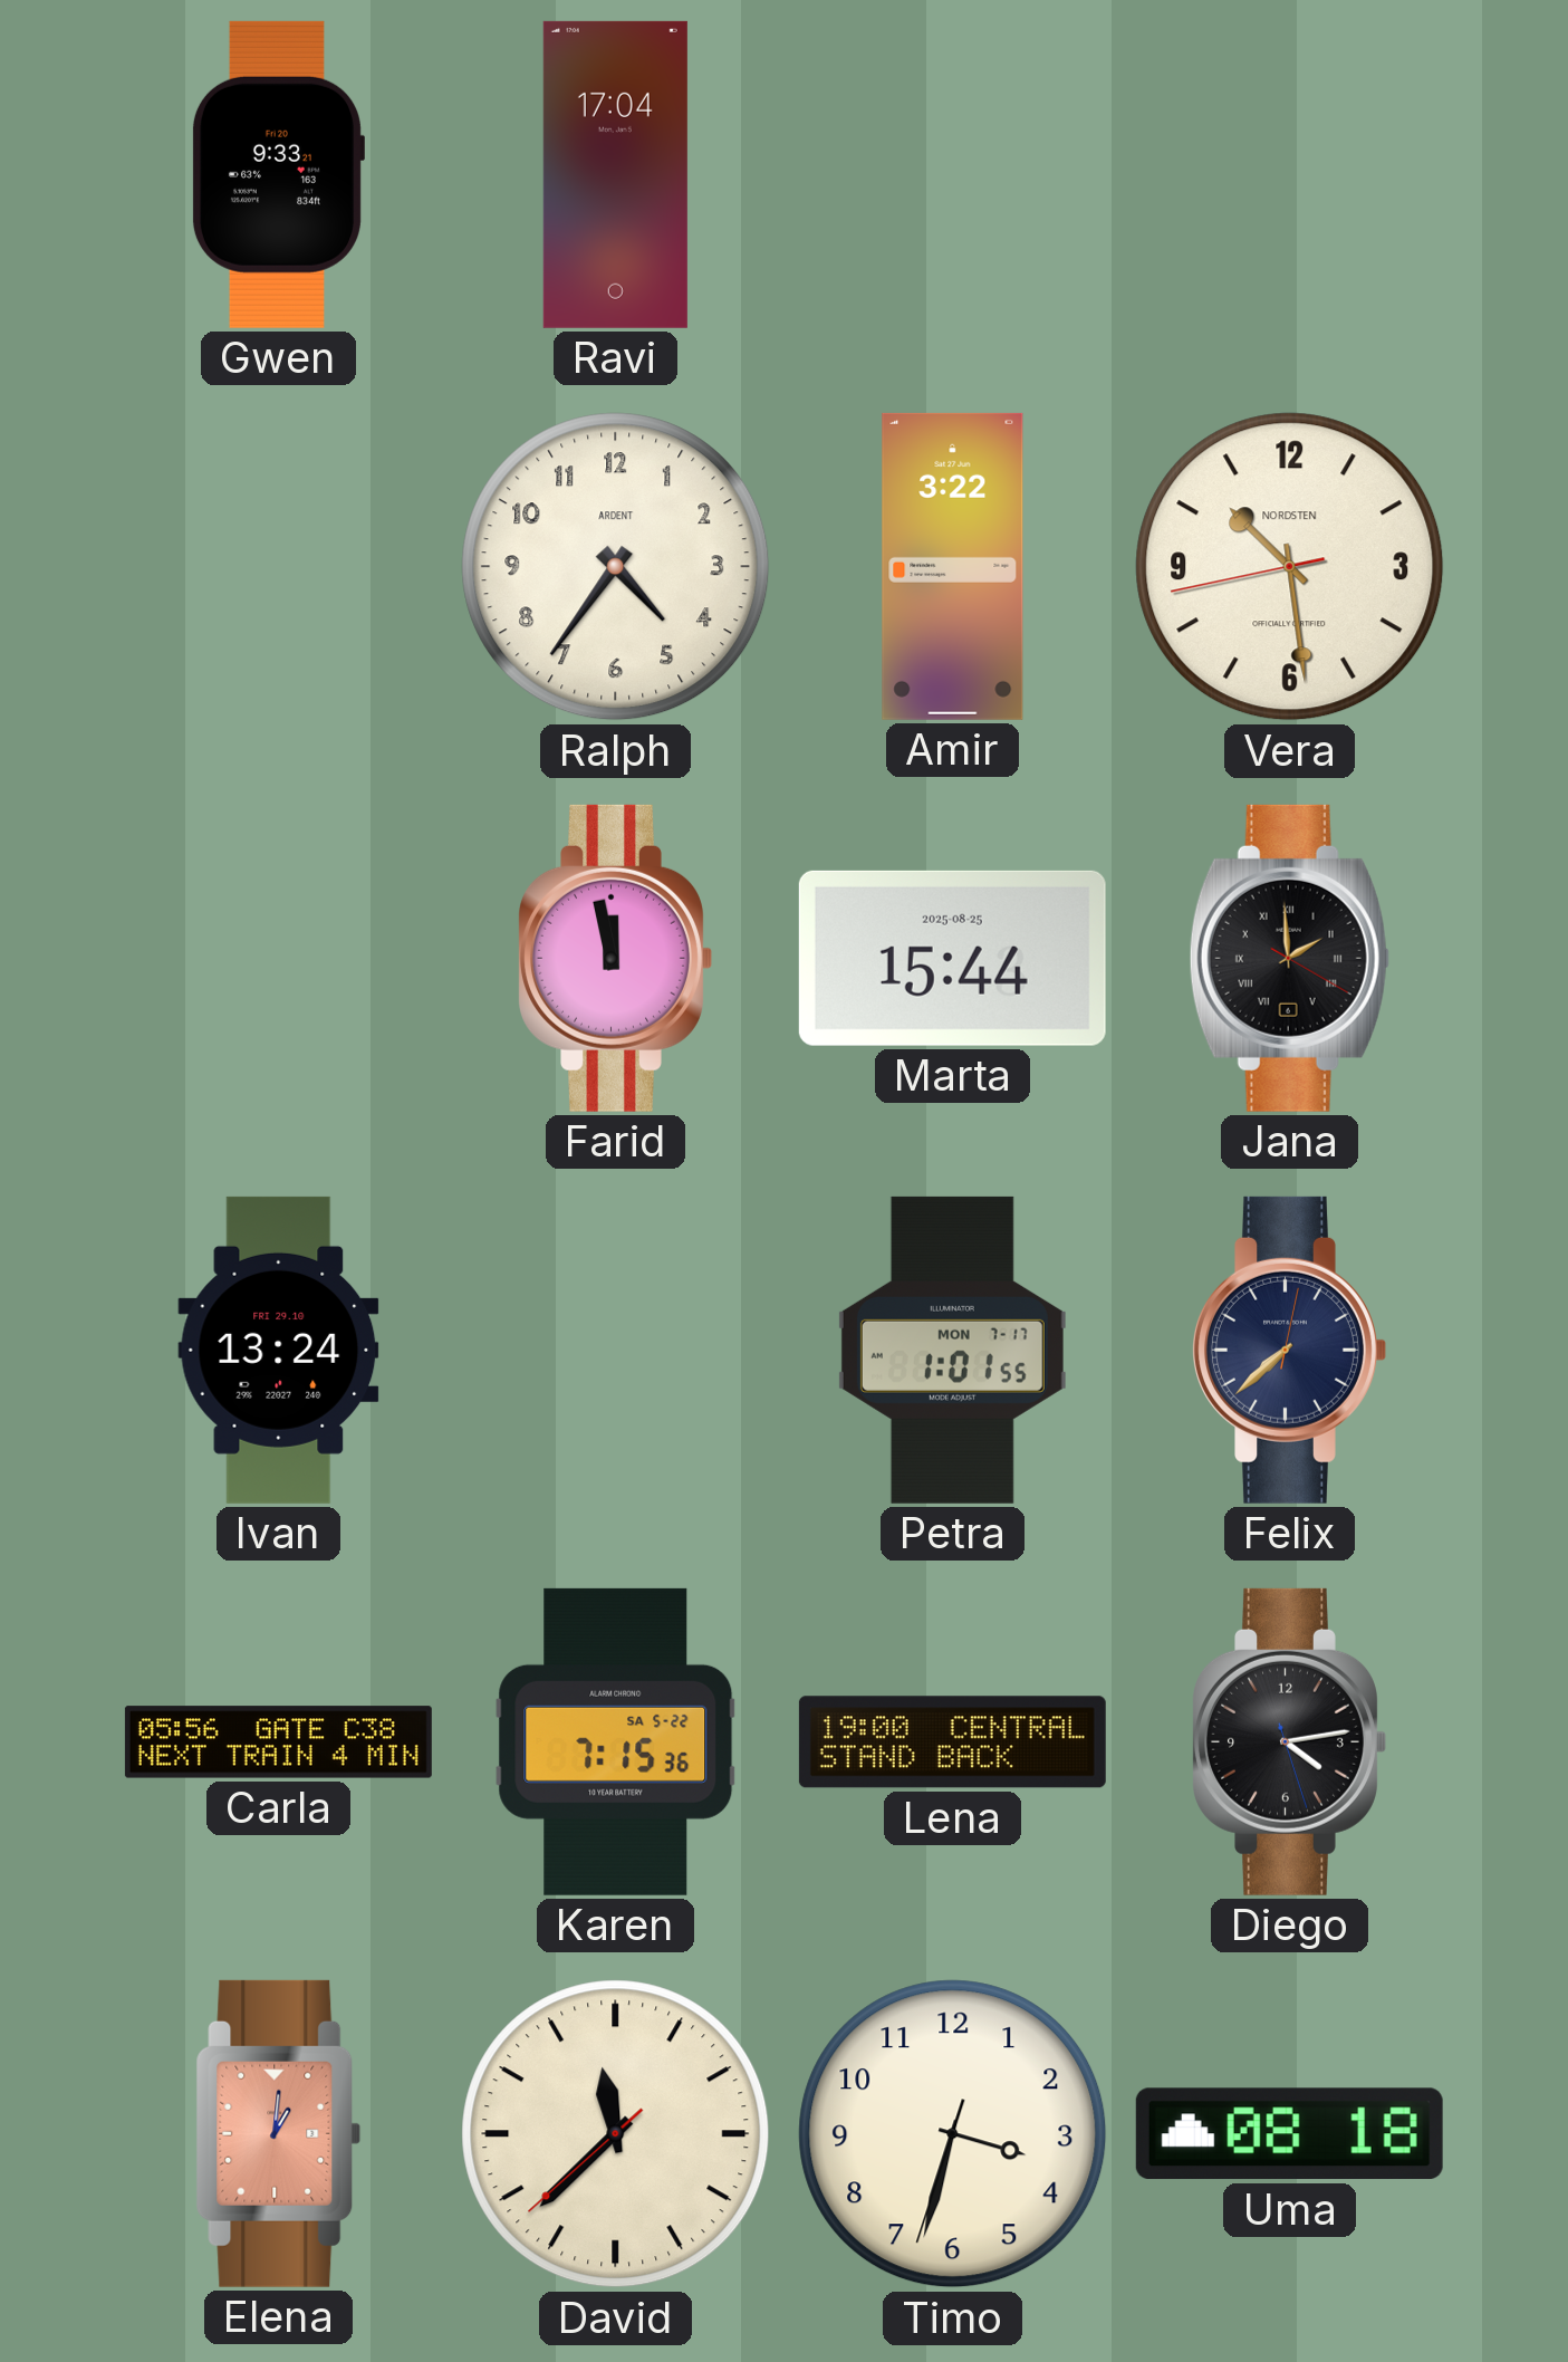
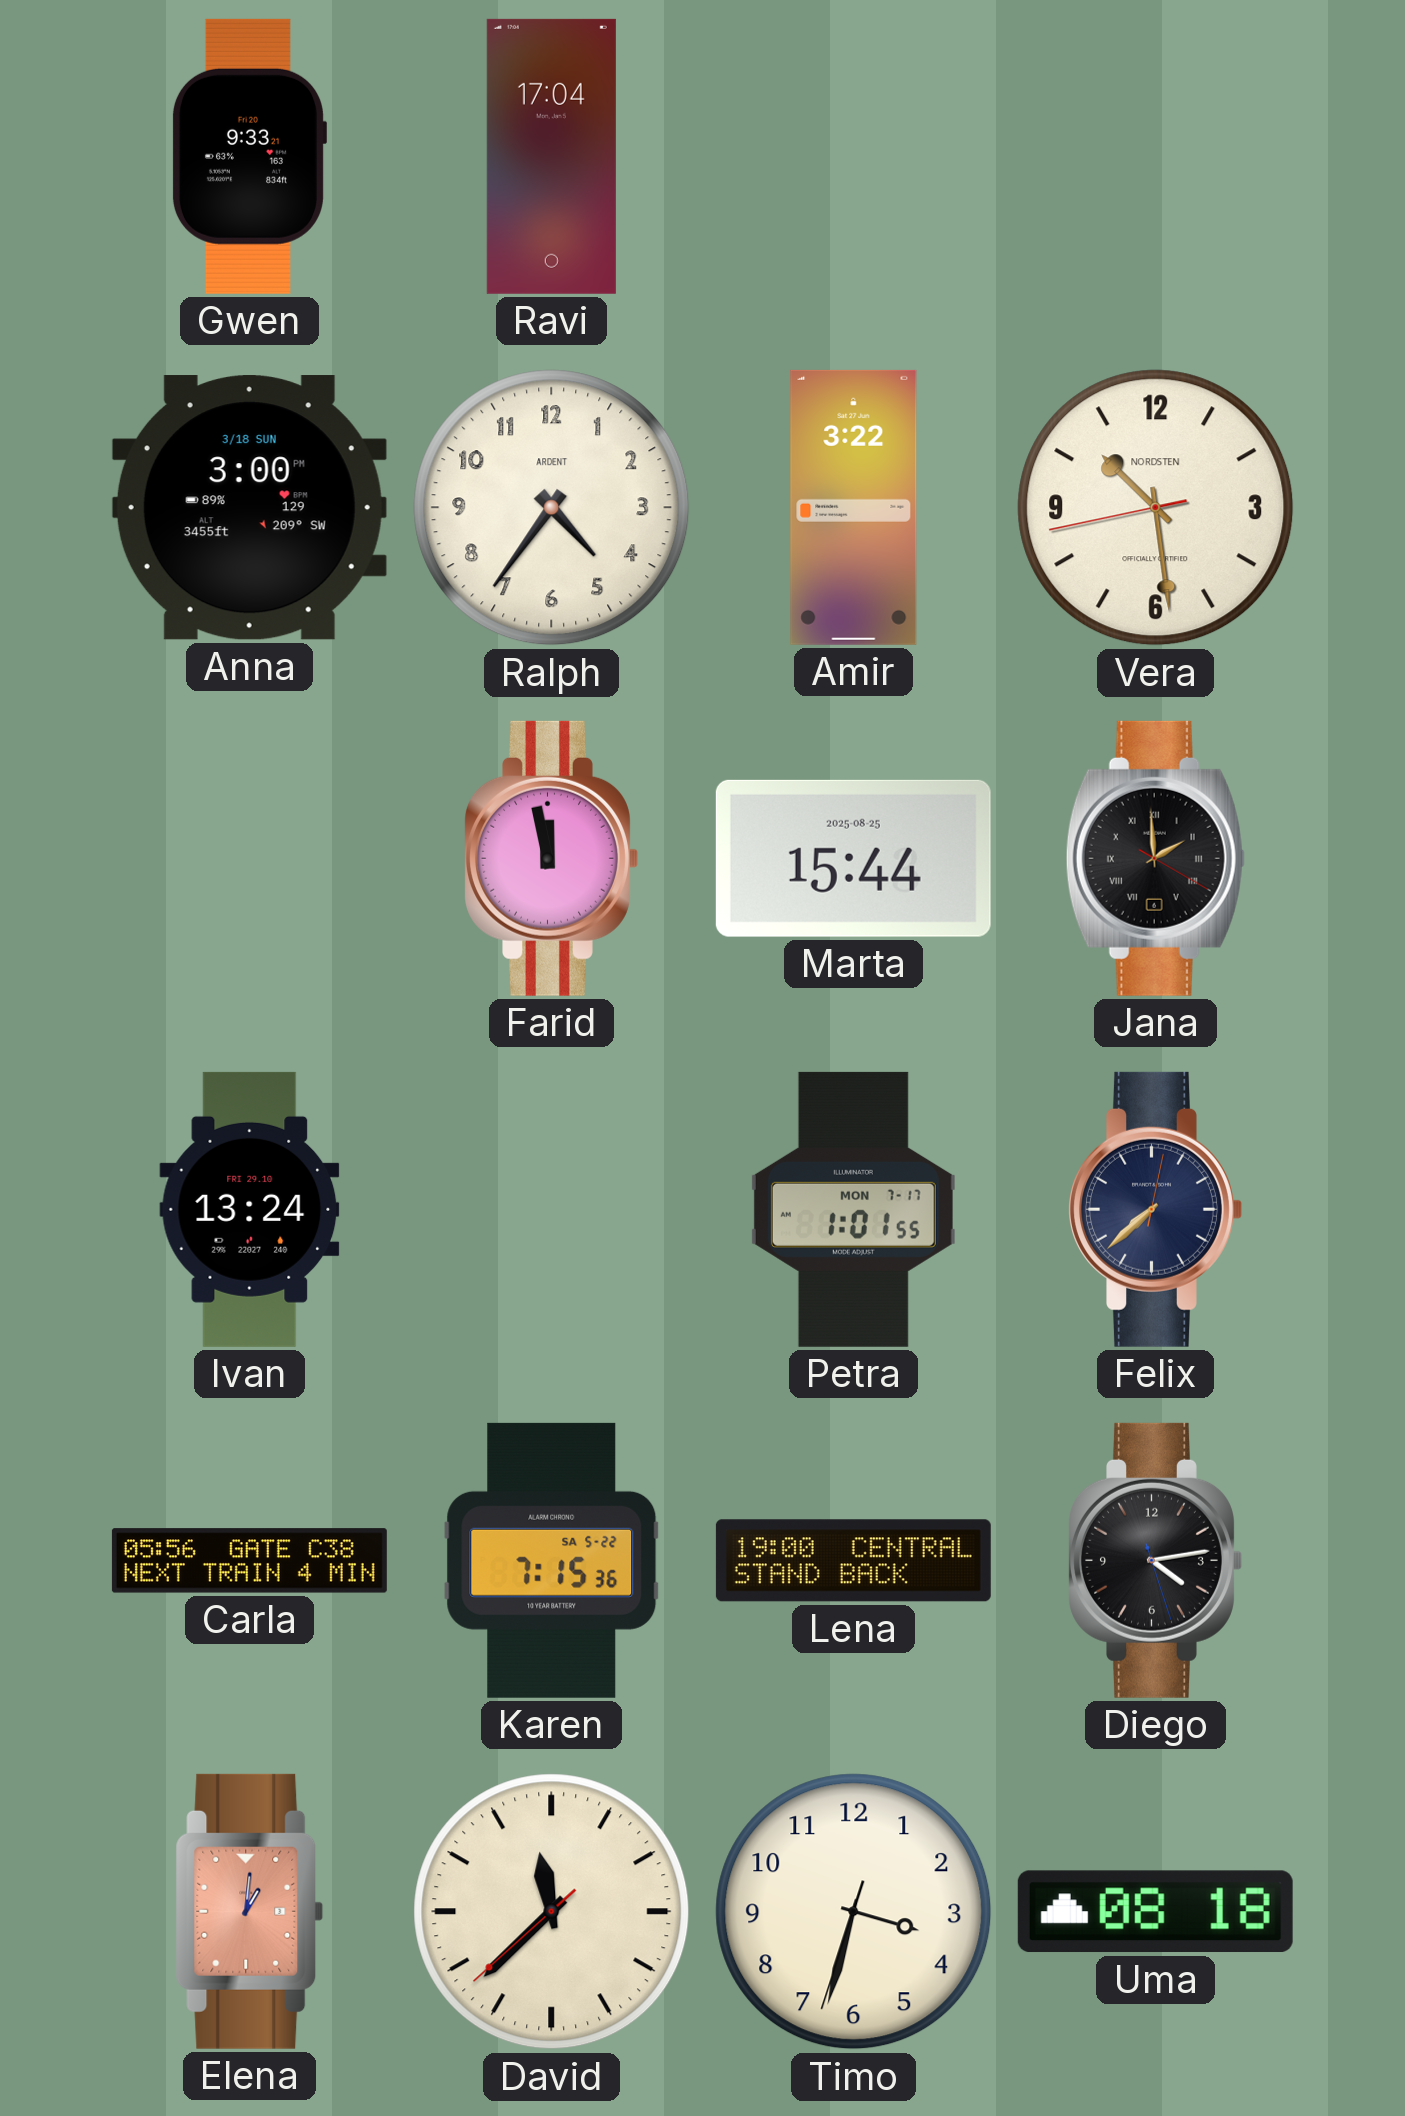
Anna: none -> 3:00
